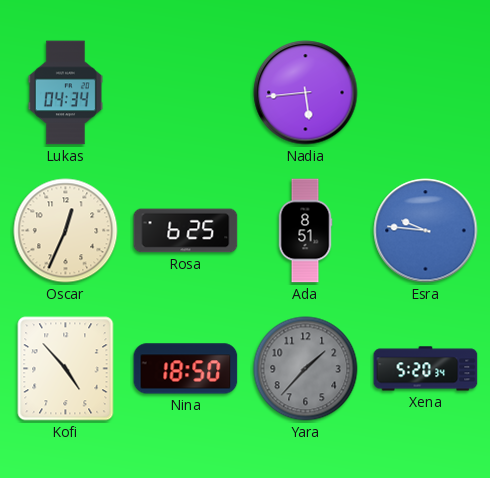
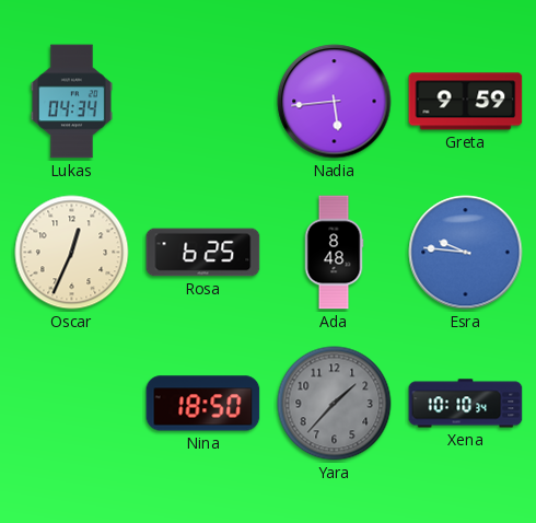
Greta: none -> 9:59
Ada: 8:51 -> 8:48
Kofi: 4:53 -> none
Xena: 5:20 -> 10:10
